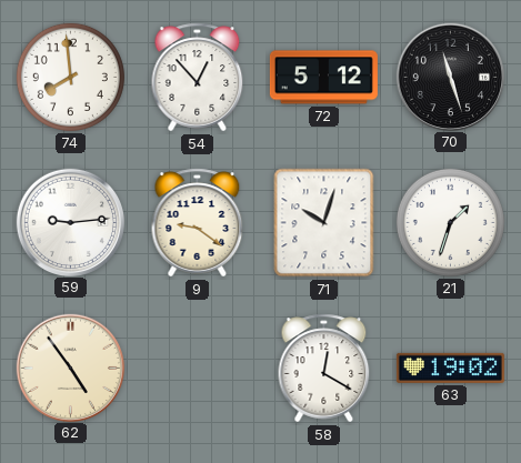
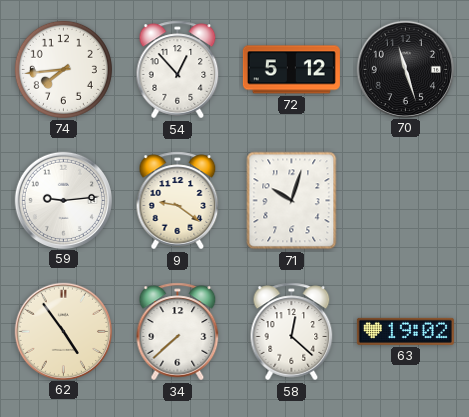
74: 7:59 -> 7:44
21: 1:33 -> none
34: none -> 7:38
58: 12:20 -> 12:22
